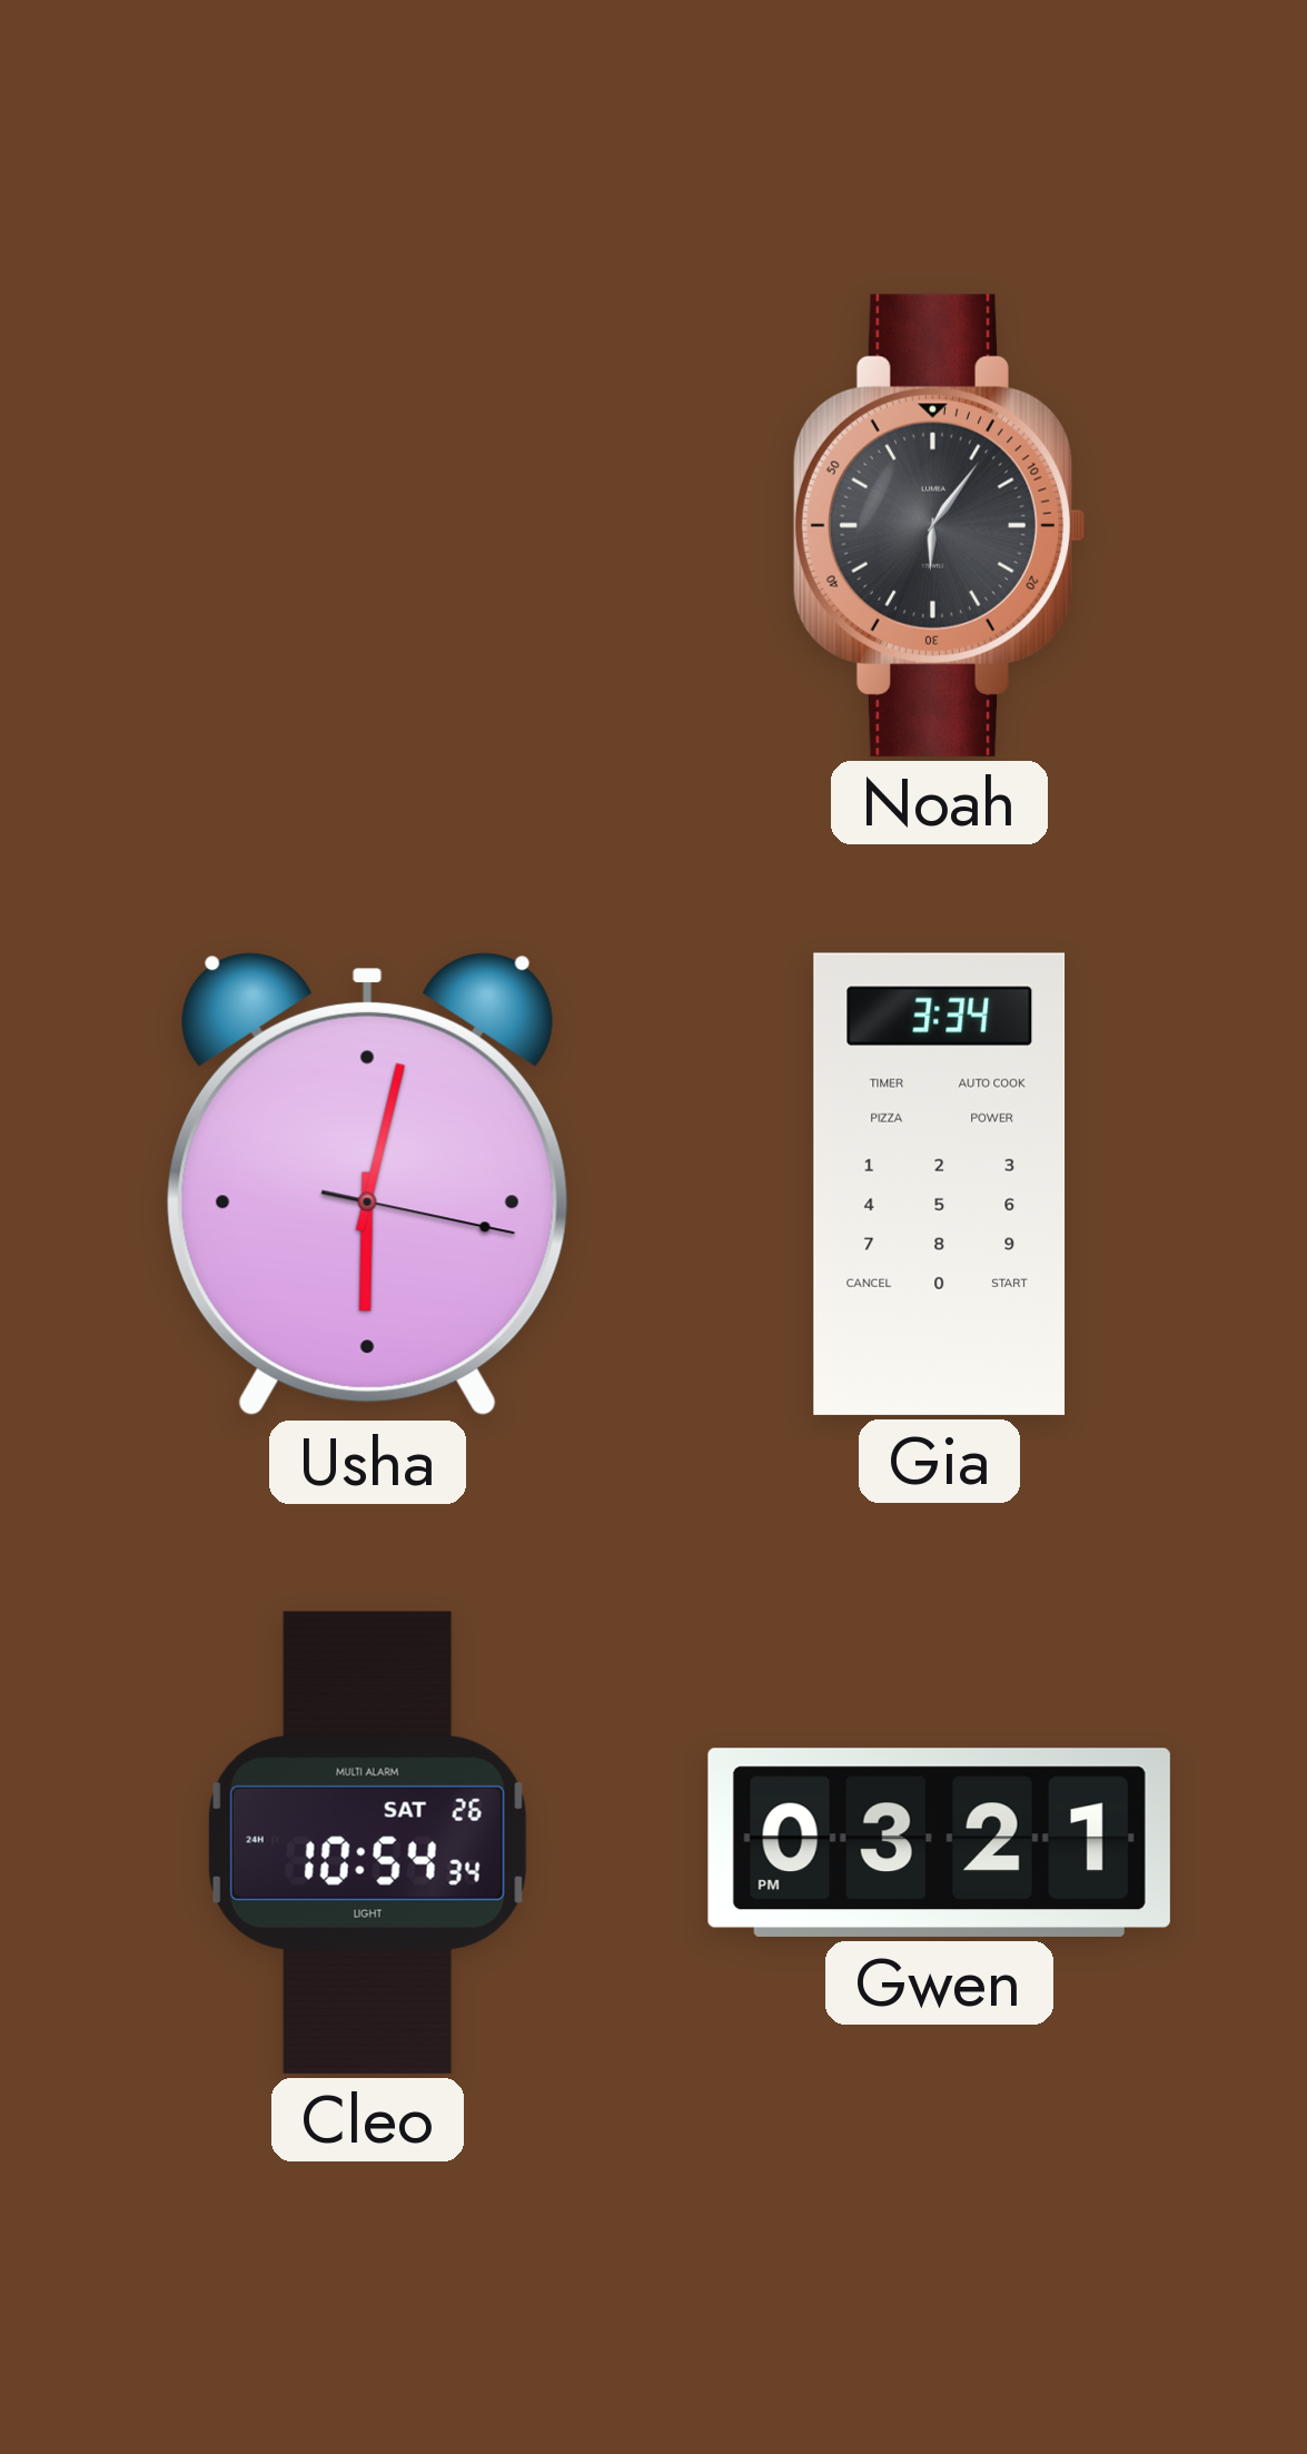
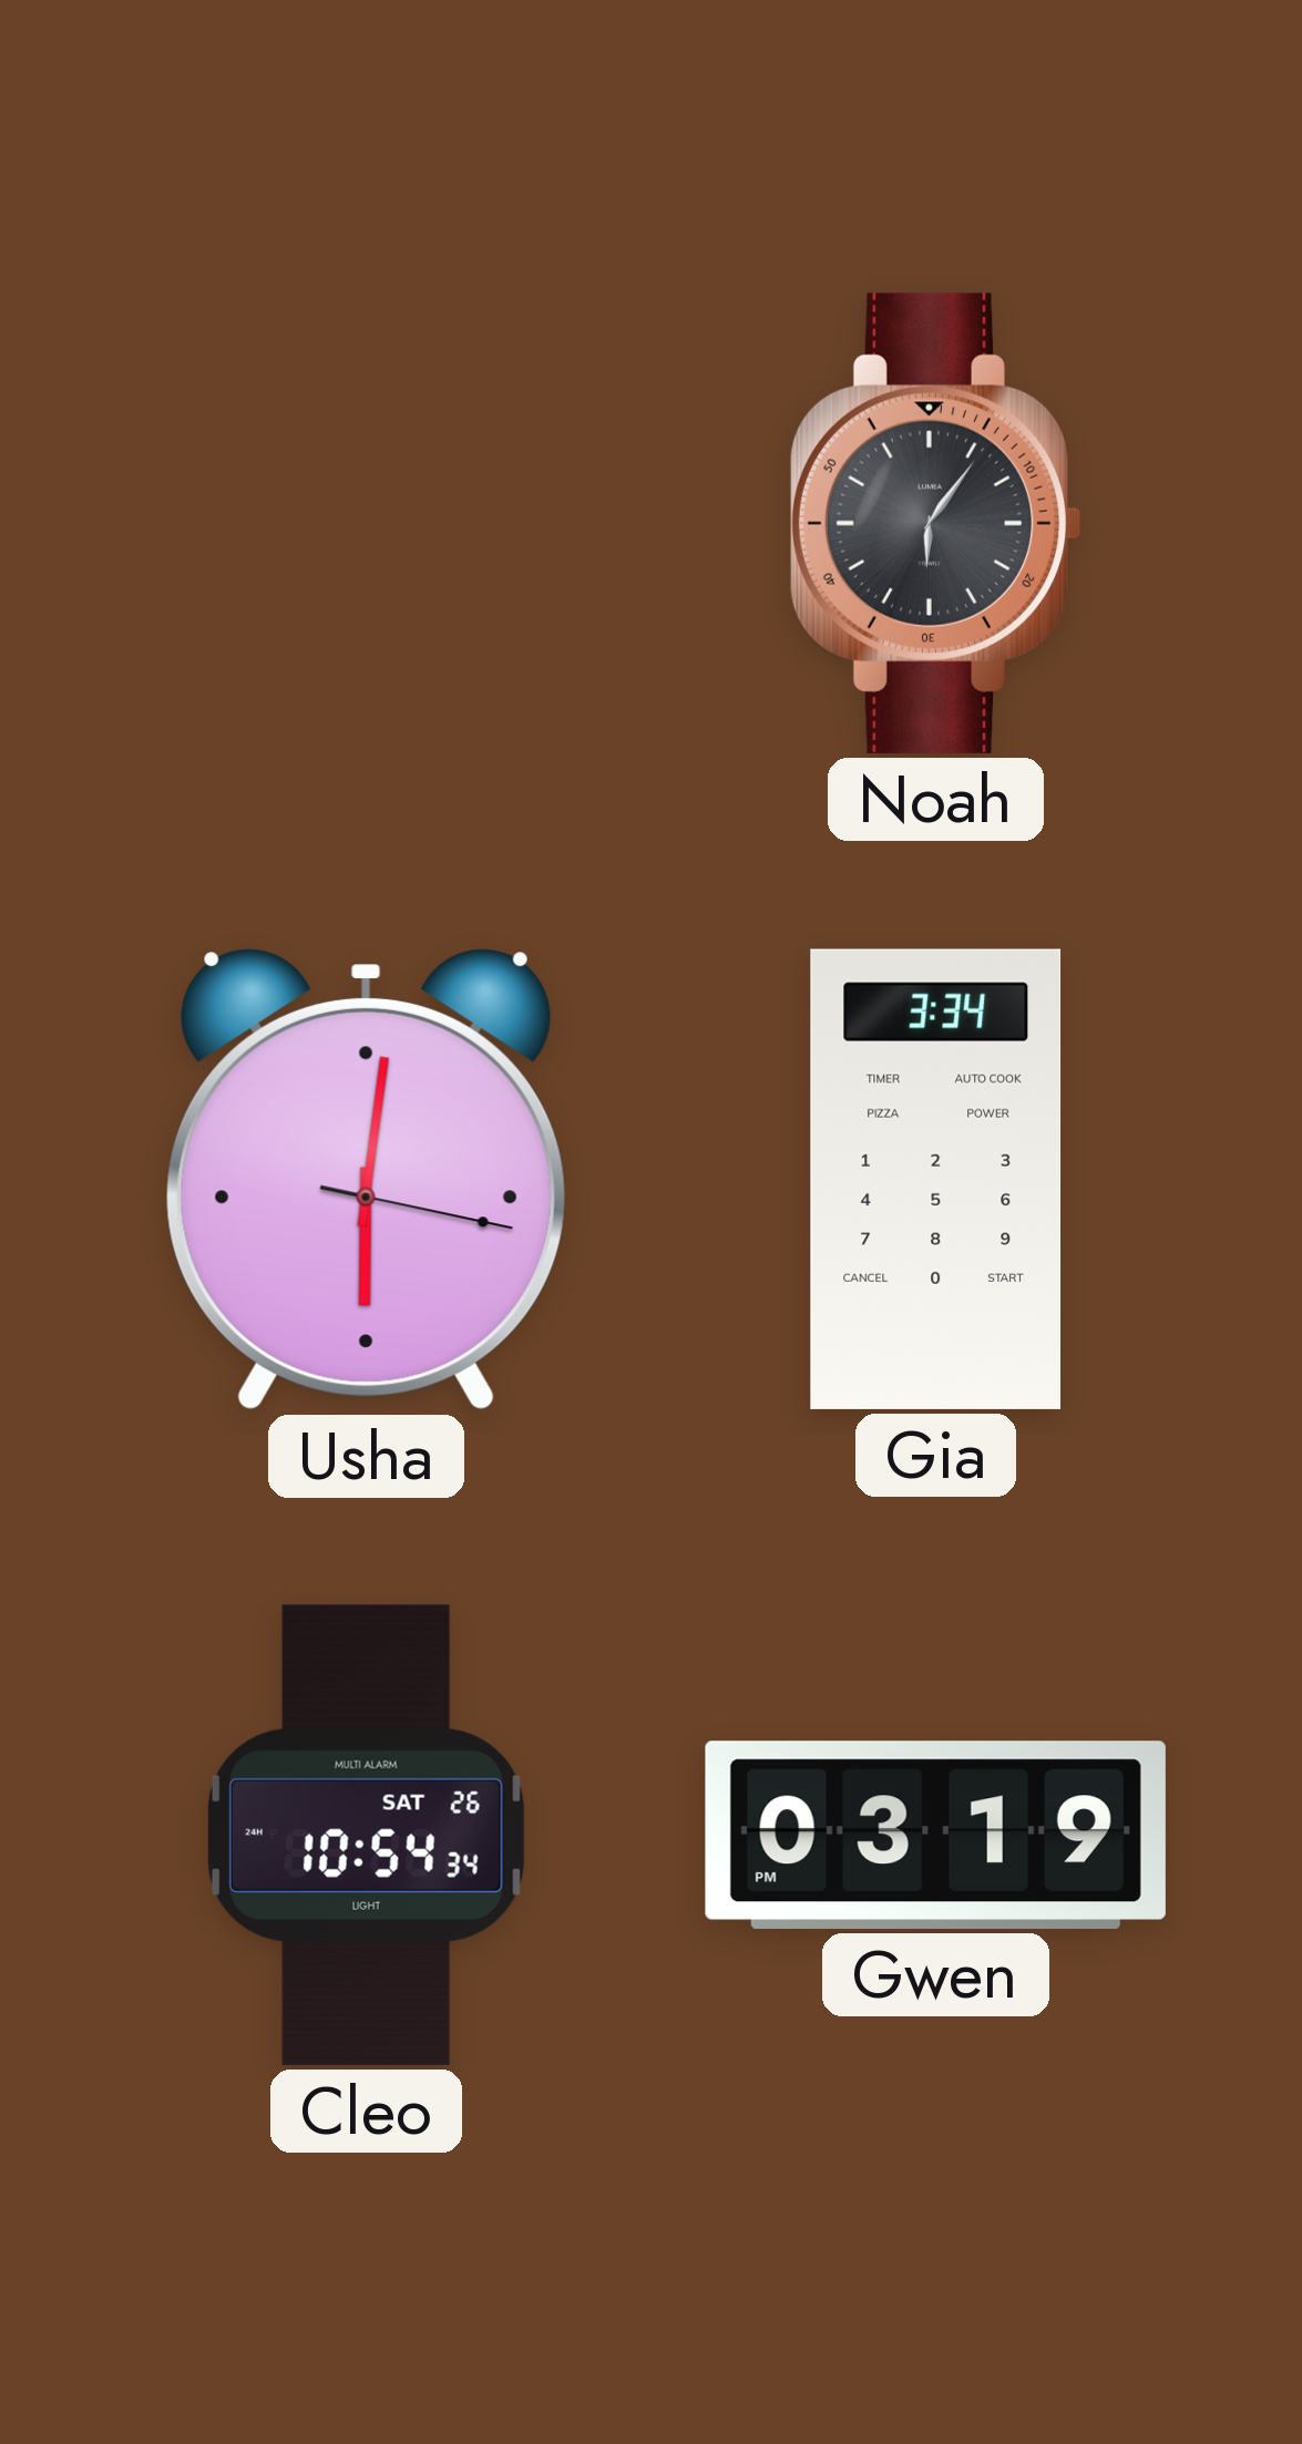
Usha: 6:02 -> 6:01
Gwen: 03:21 -> 03:19
